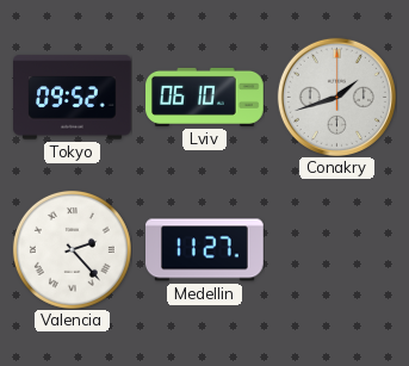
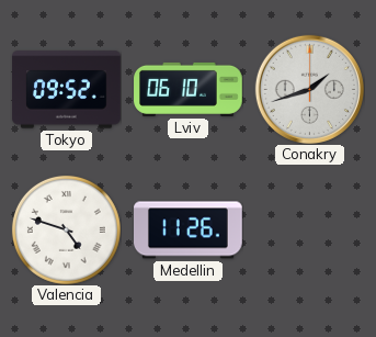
Valencia: 2:23 -> 4:48
Medellin: 11:27 -> 11:26
